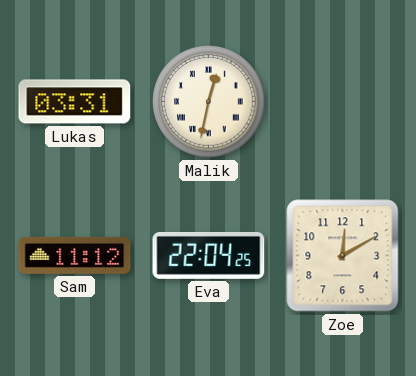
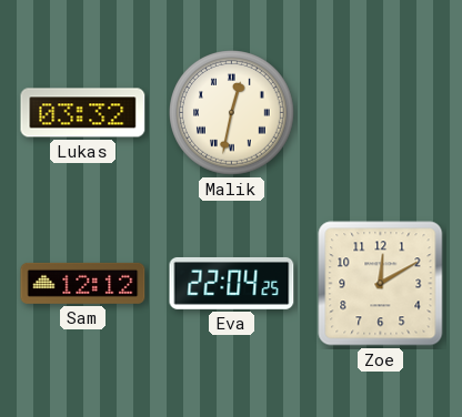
Lukas: 03:31 -> 03:32
Sam: 11:12 -> 12:12
